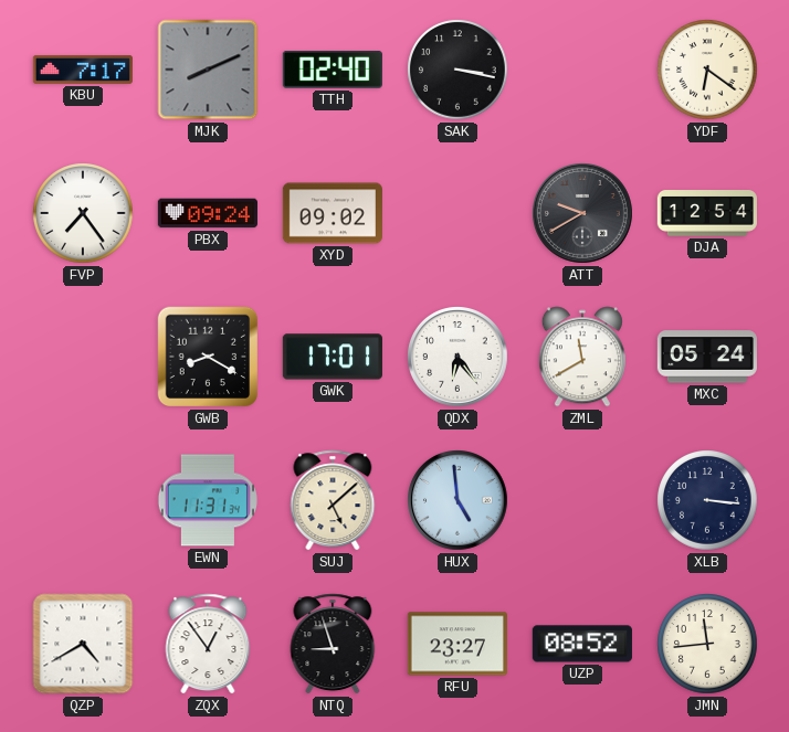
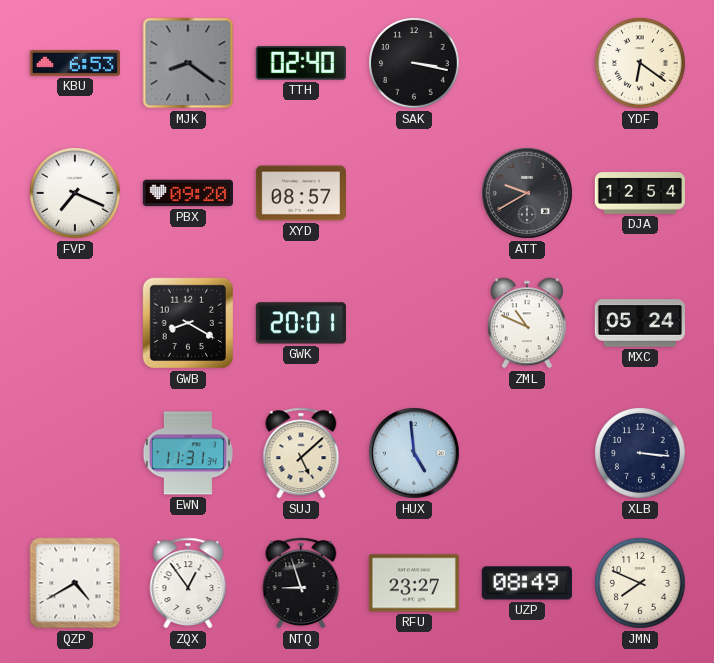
KBU: 7:17 -> 6:53
MJK: 8:11 -> 8:21
FVP: 7:24 -> 7:19
PBX: 09:24 -> 09:20
XYD: 09:02 -> 08:57
GWK: 17:01 -> 20:01
QDX: 6:24 -> none
ZML: 11:40 -> 10:49
UZP: 08:52 -> 08:49
JMN: 11:44 -> 7:49
